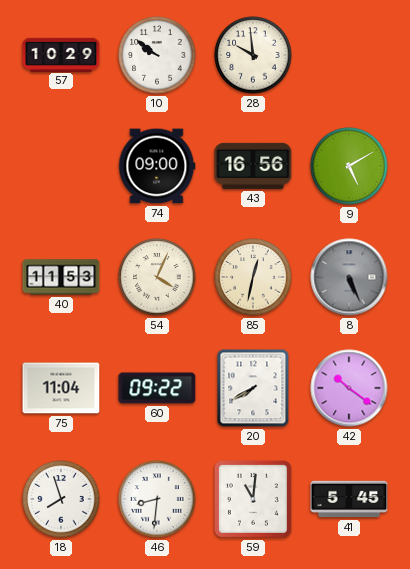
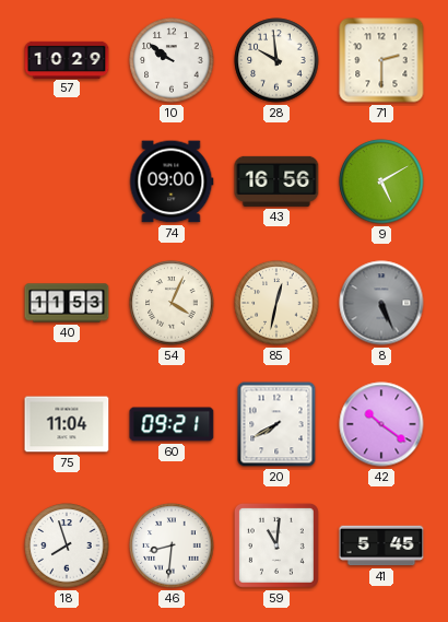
71: none -> 2:30
60: 09:22 -> 09:21
